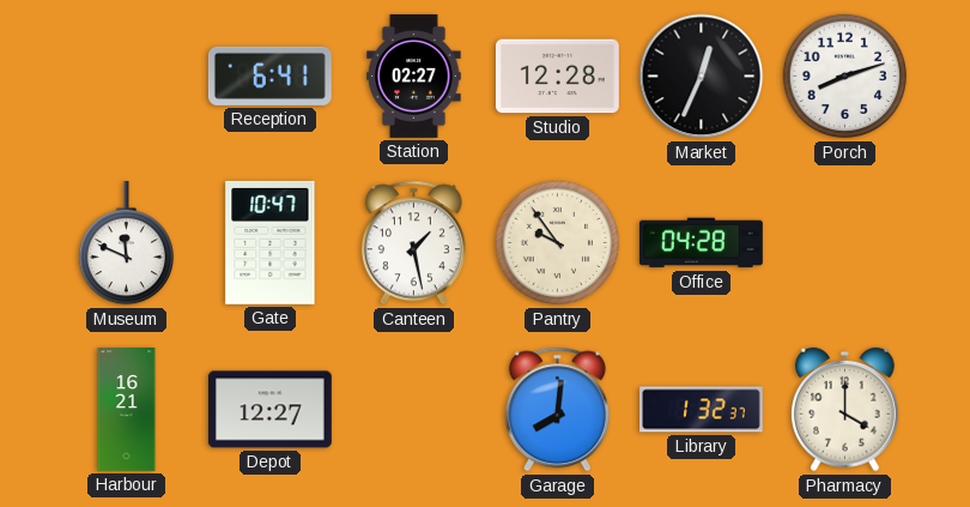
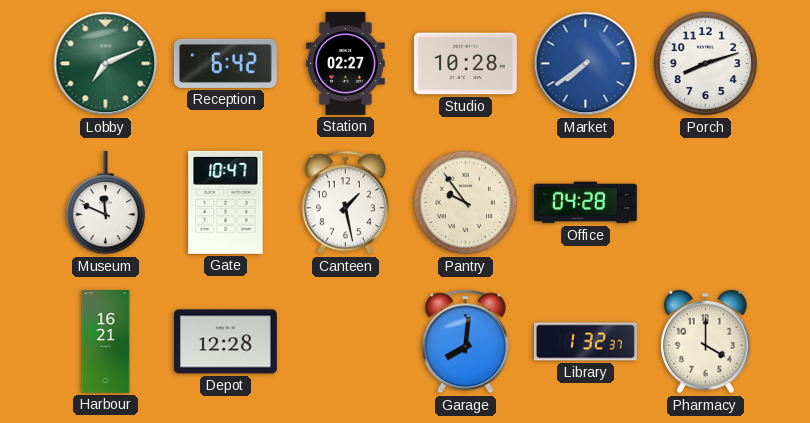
Lobby: none -> 7:11
Reception: 6:41 -> 6:42
Studio: 12:28 -> 10:28
Market: 12:34 -> 7:39
Market dial: black -> blue
Depot: 12:27 -> 12:28
